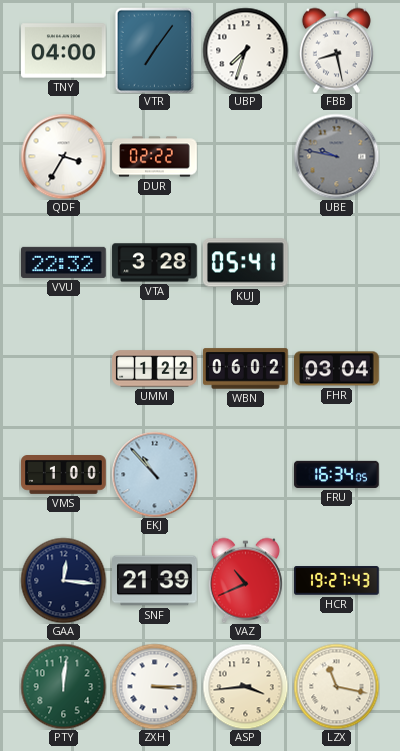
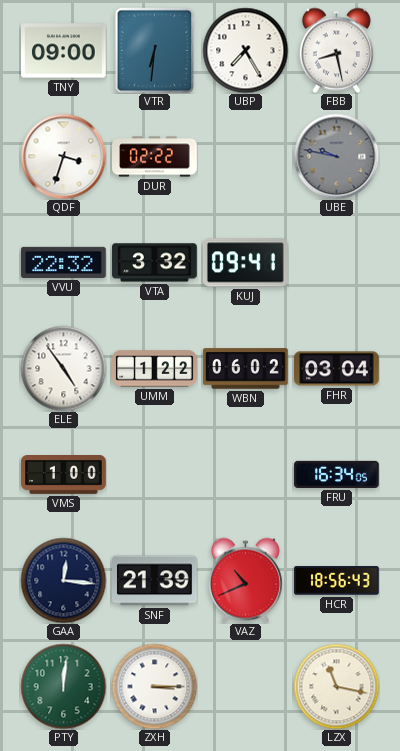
TNY: 04:00 -> 09:00
VTR: 7:06 -> 6:31
UBP: 7:33 -> 7:25
QDF: 3:35 -> 3:33
VTA: 3:28 -> 3:32
KUJ: 05:41 -> 09:41
ELE: none -> 4:54
EKJ: 10:53 -> none
HCR: 19:27 -> 18:56
ASP: 3:44 -> none
